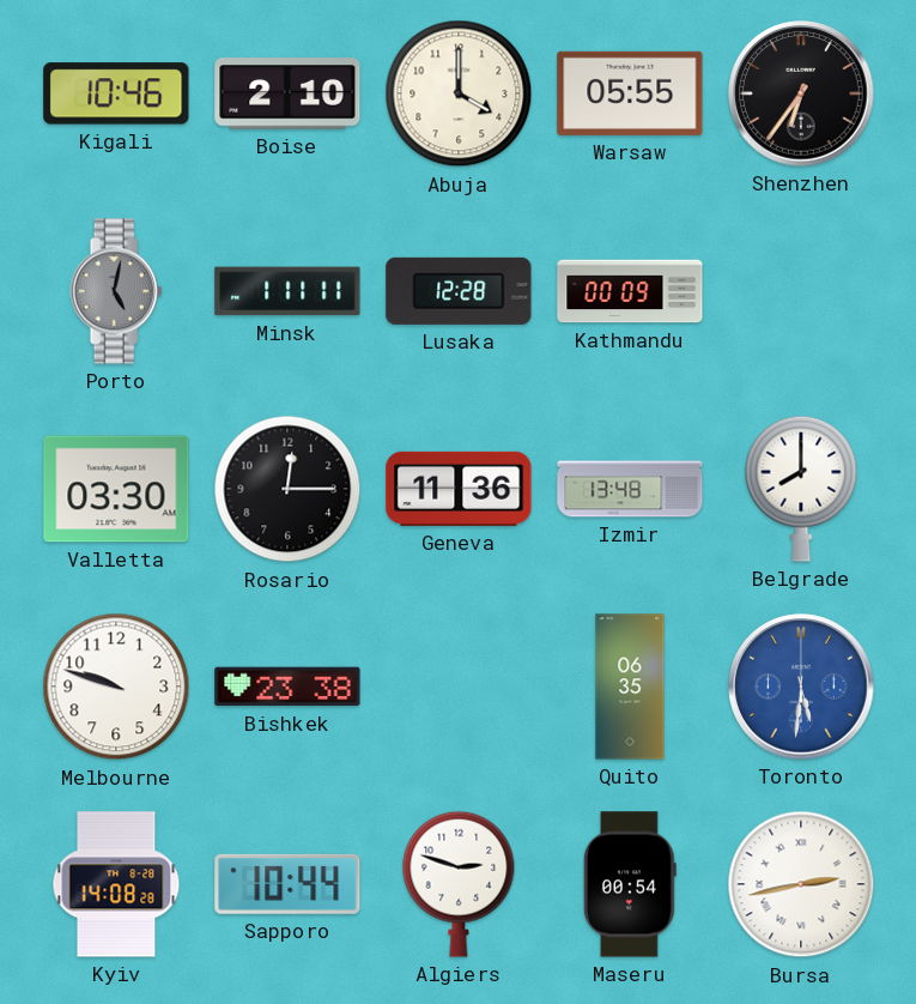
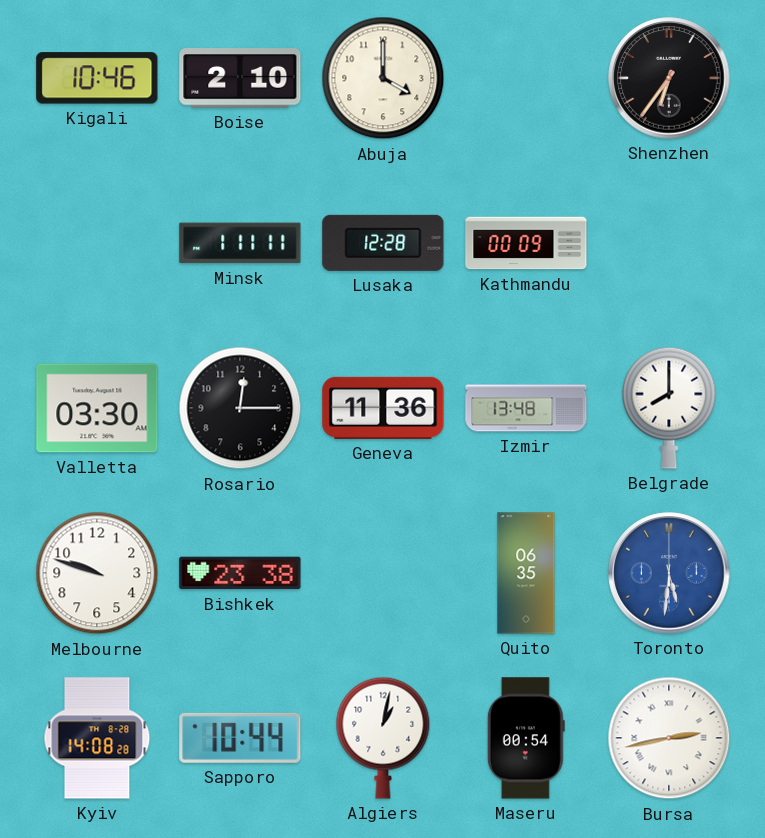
Warsaw: 05:55 -> none
Porto: 5:02 -> none
Algiers: 2:48 -> 1:02
